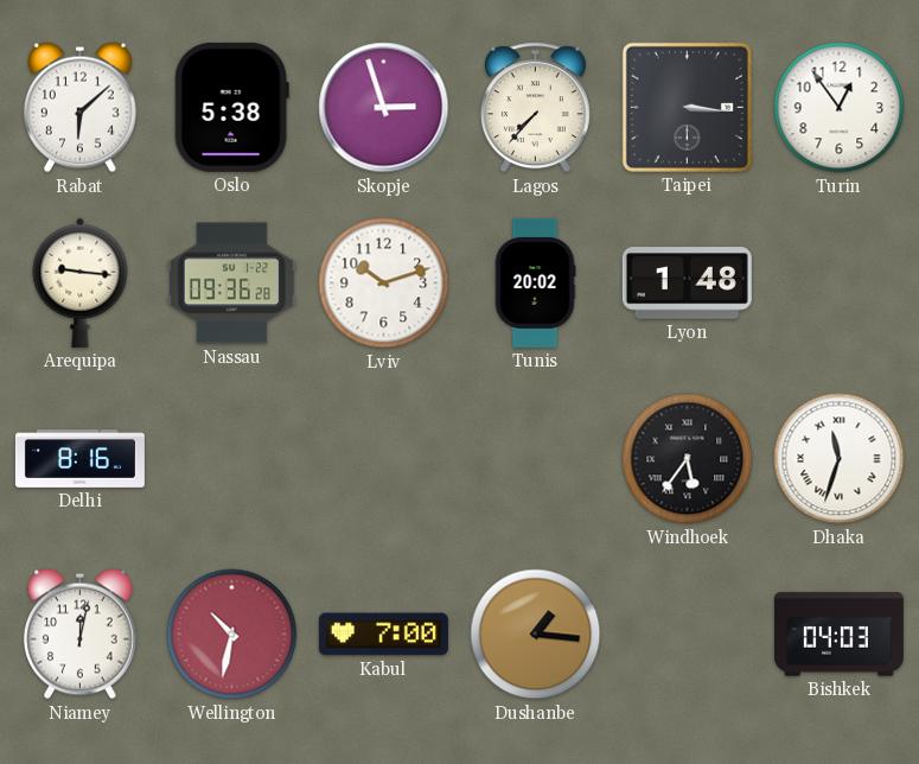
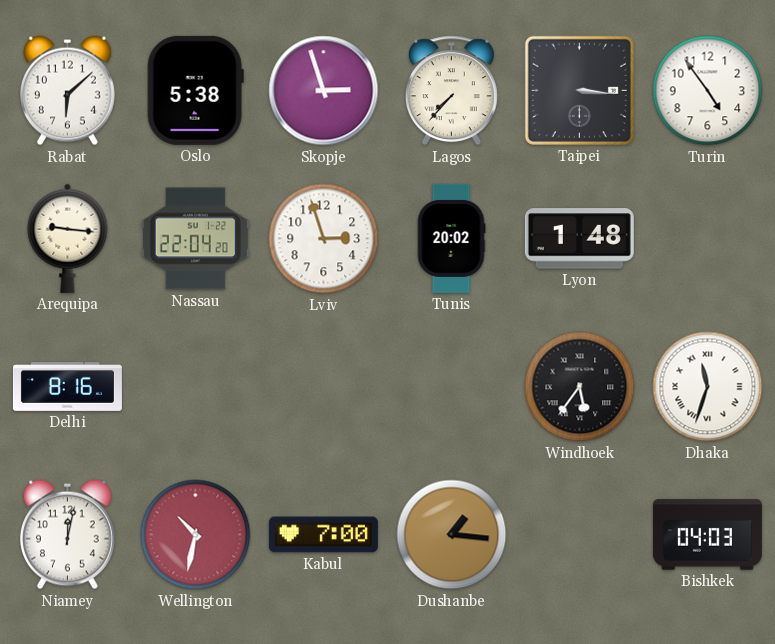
Turin: 12:54 -> 4:54
Nassau: 09:36 -> 22:04
Lviv: 10:12 -> 2:57
